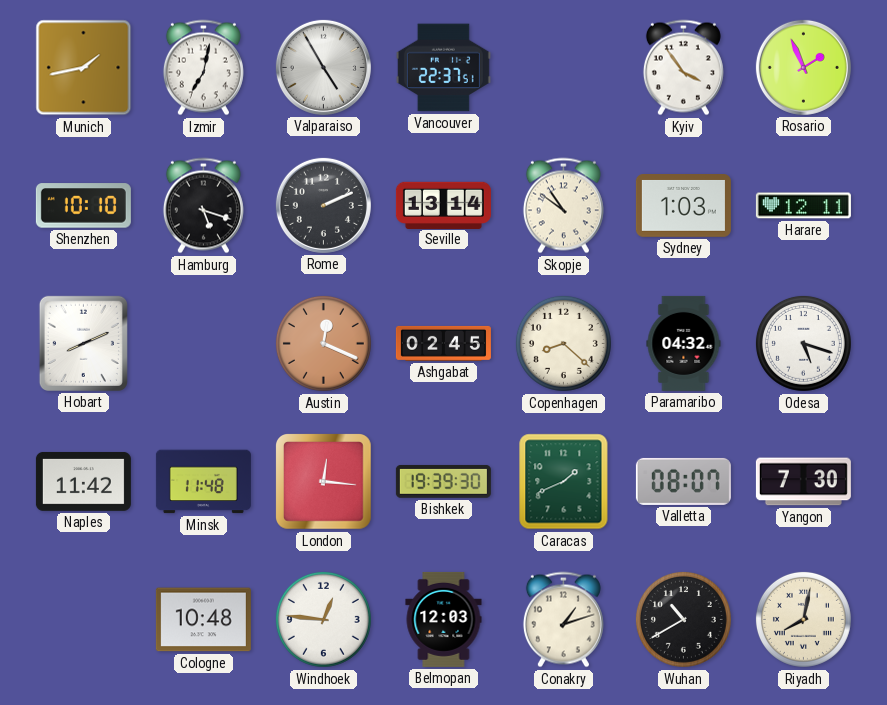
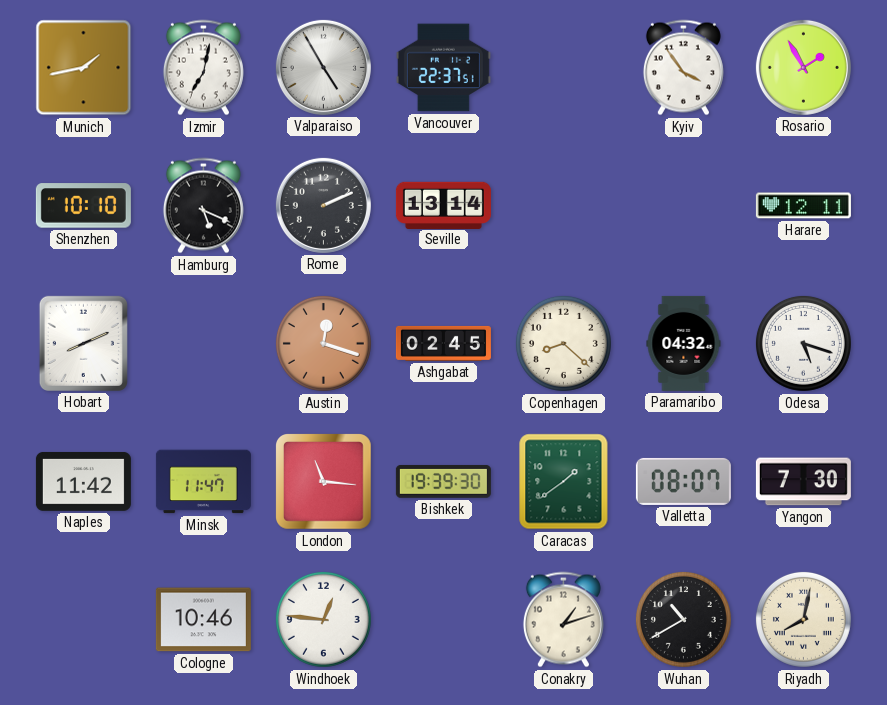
Rosario: 1:56 -> 1:55
Hamburg: 5:18 -> 5:19
Skopje: 10:51 -> none
Sydney: 1:03 -> none
Austin: 12:19 -> 12:18
Minsk: 11:48 -> 11:47
London: 12:16 -> 11:16
Caracas: 1:41 -> 1:39
Cologne: 10:48 -> 10:46
Belmopan: 12:03 -> none
